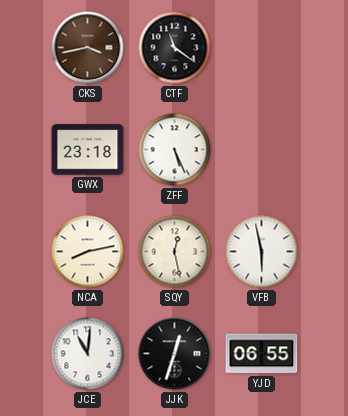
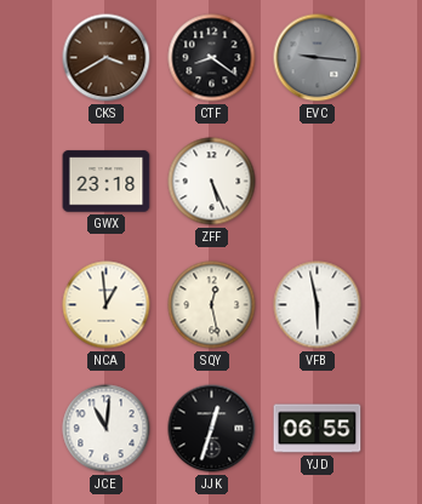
CKS: 3:43 -> 3:40
CTF: 11:21 -> 8:21
EVC: none -> 9:16
NCA: 8:13 -> 12:59
